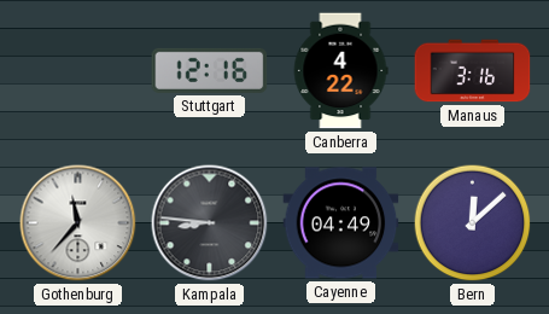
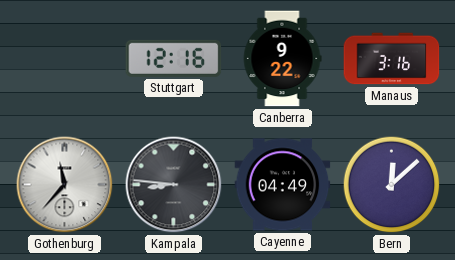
Canberra: 4:22 -> 9:22
